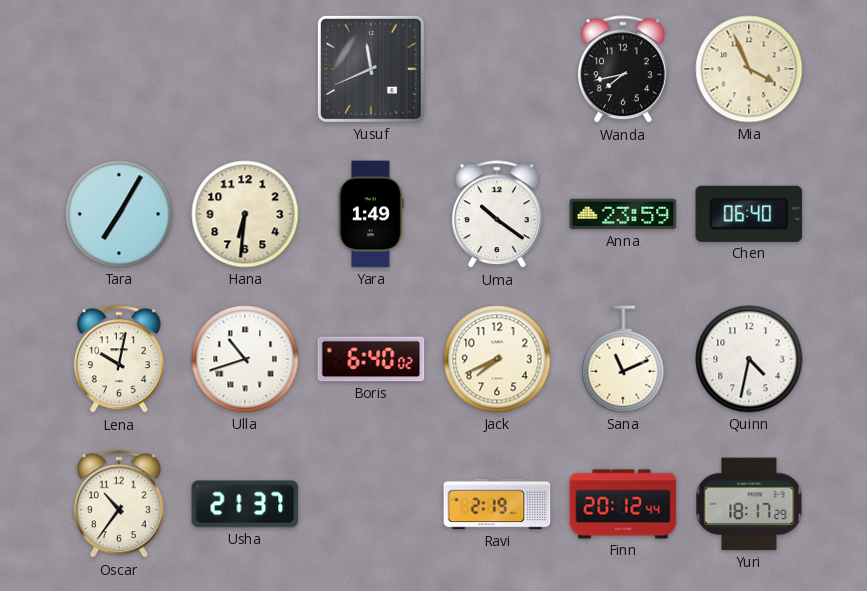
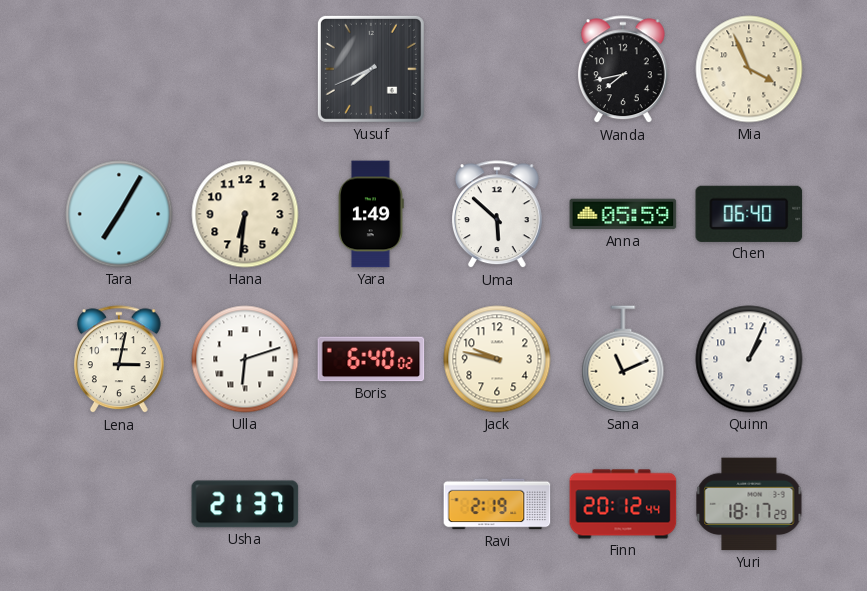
Yusuf: 11:41 -> 7:41
Uma: 10:21 -> 5:52
Anna: 23:59 -> 05:59
Lena: 10:02 -> 3:02
Ulla: 10:42 -> 6:12
Jack: 7:41 -> 9:47
Quinn: 4:32 -> 1:04
Oscar: 10:36 -> none
